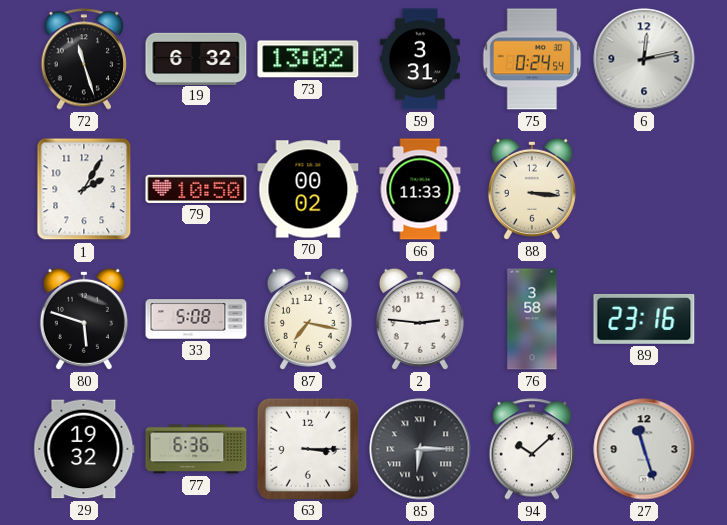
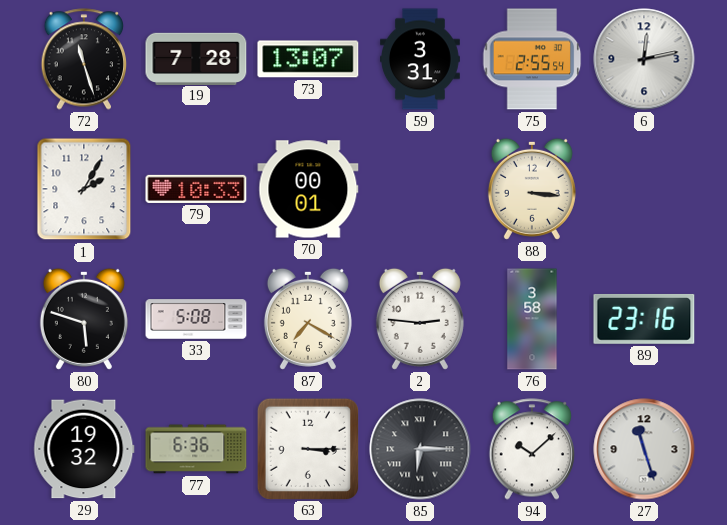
19: 6:32 -> 7:28
73: 13:02 -> 13:07
75: 0:24 -> 2:55
79: 10:50 -> 10:33
70: 00:02 -> 00:01
66: 11:33 -> none
87: 7:17 -> 7:20
